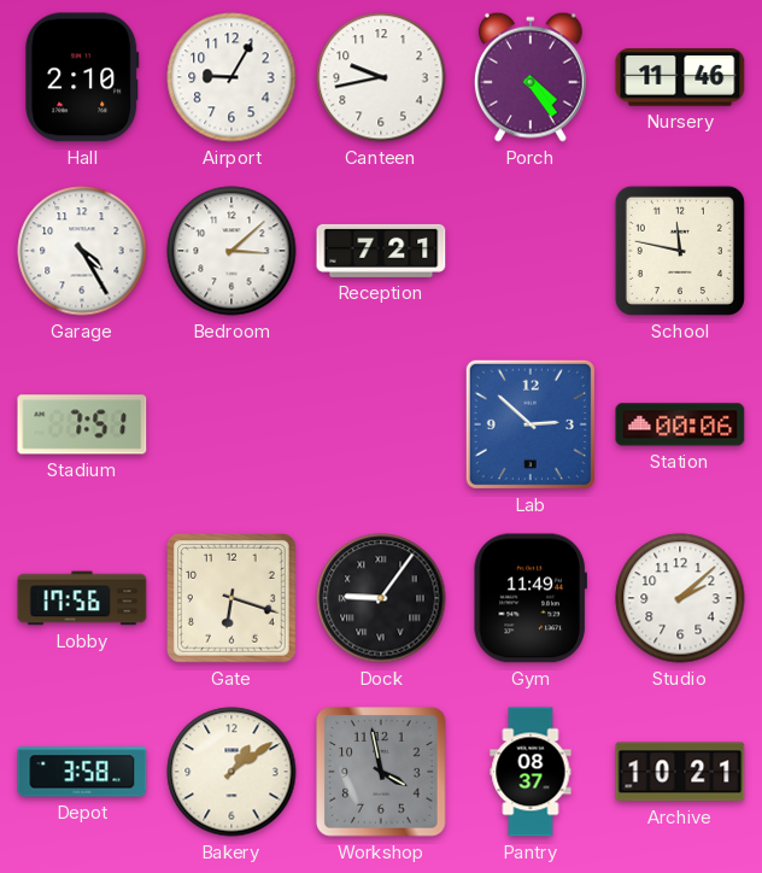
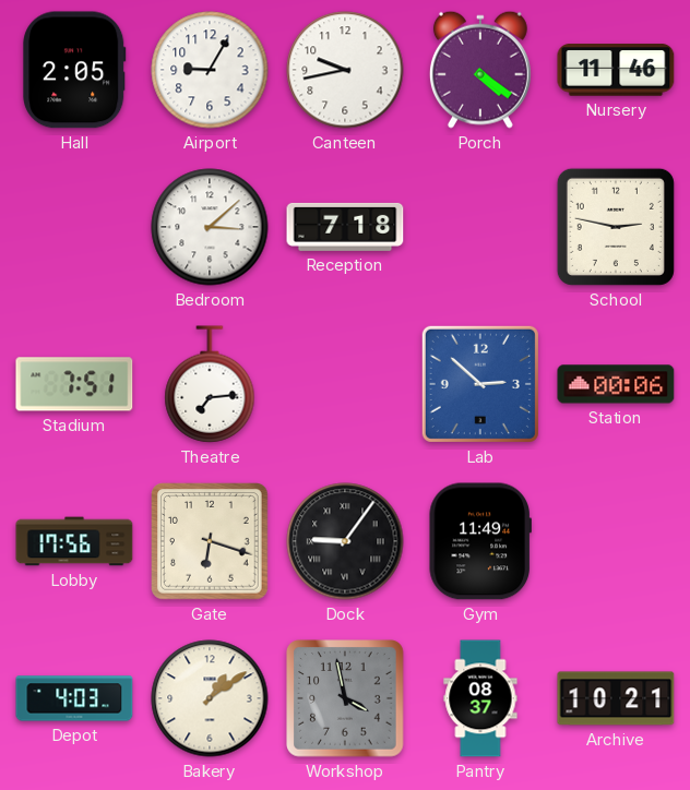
Hall: 2:10 -> 2:05
Porch: 4:24 -> 4:21
Garage: 4:25 -> none
Reception: 7:21 -> 7:18
School: 11:47 -> 2:47
Theatre: none -> 7:14
Studio: 2:08 -> none
Depot: 3:58 -> 4:03
